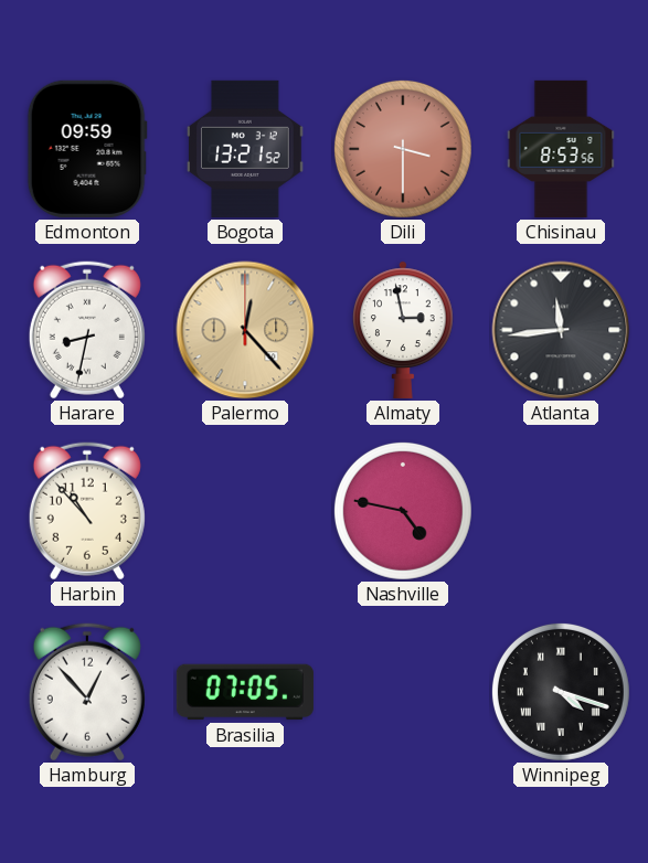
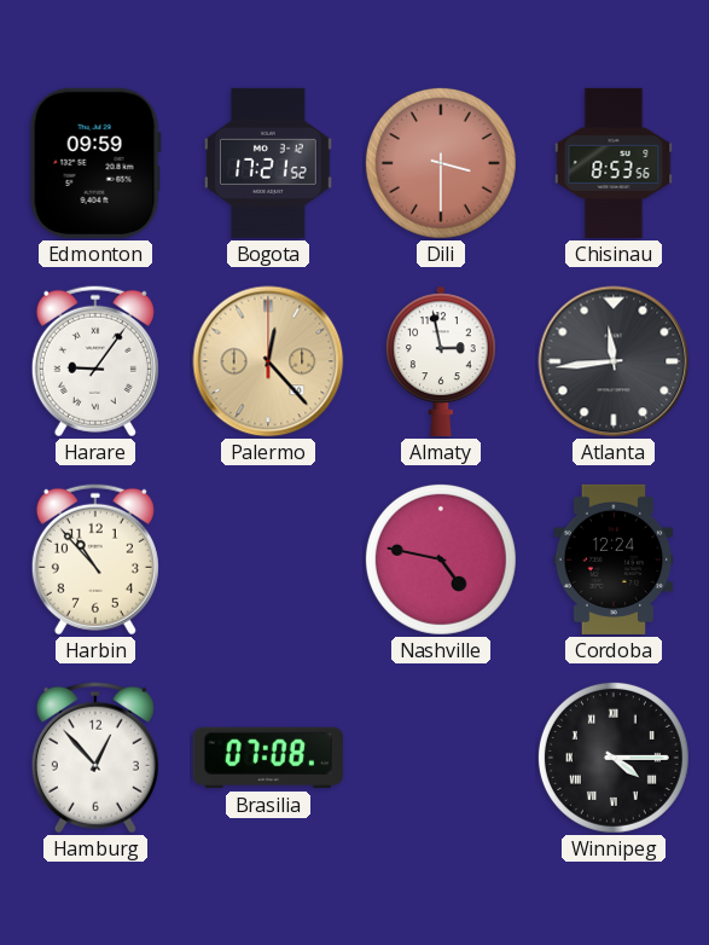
Bogota: 13:21 -> 17:21
Harare: 8:32 -> 9:06
Cordoba: none -> 12:24
Brasilia: 07:05 -> 07:08
Winnipeg: 4:18 -> 4:15
